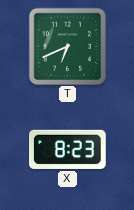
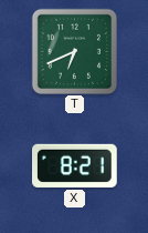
X: 8:23 -> 8:21
